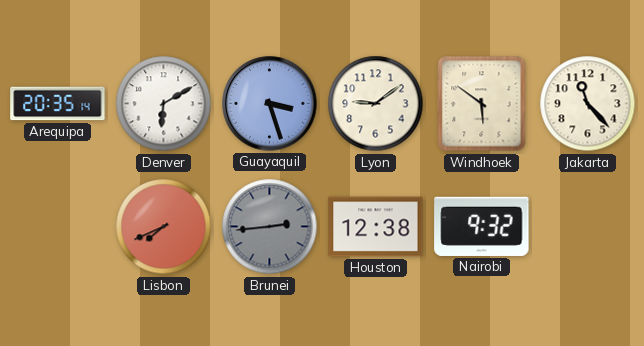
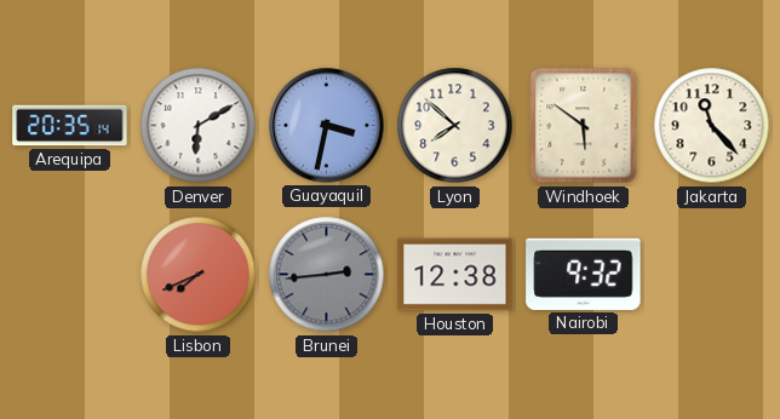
Guayaquil: 3:27 -> 3:32
Lyon: 9:09 -> 7:52
